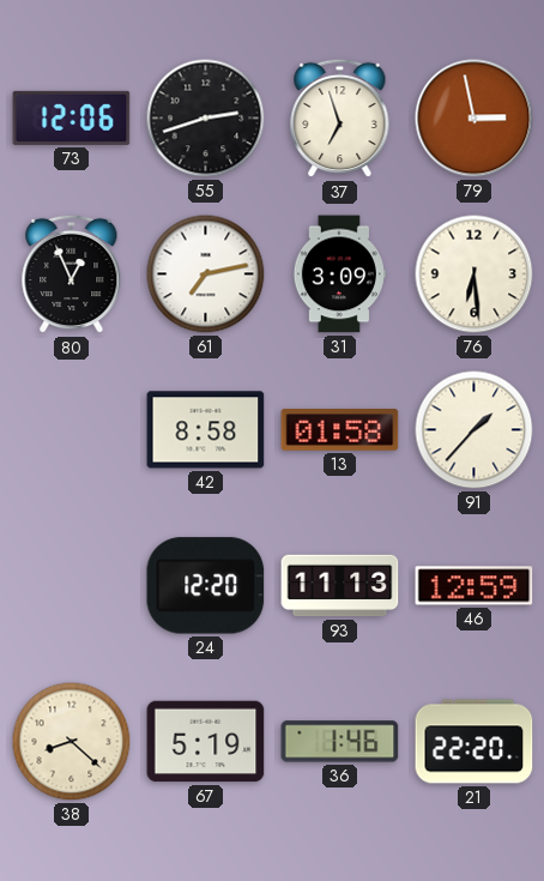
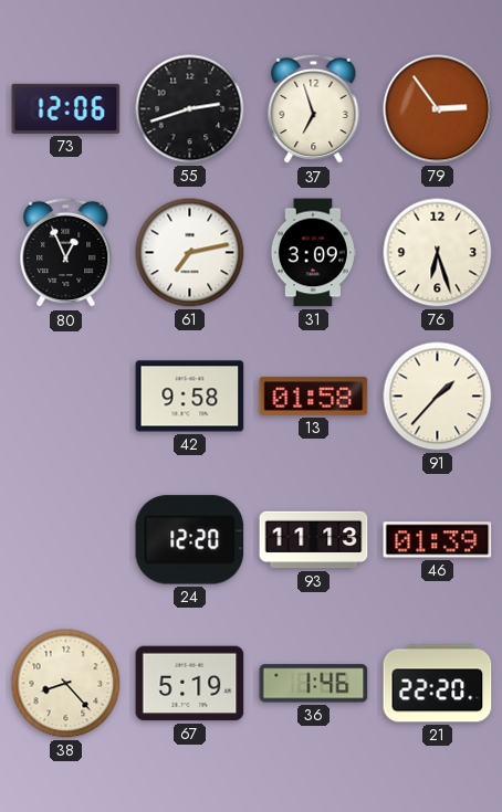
79: 2:58 -> 2:54
76: 6:29 -> 6:27
42: 8:58 -> 9:58
46: 12:59 -> 01:39
38: 8:22 -> 8:23
